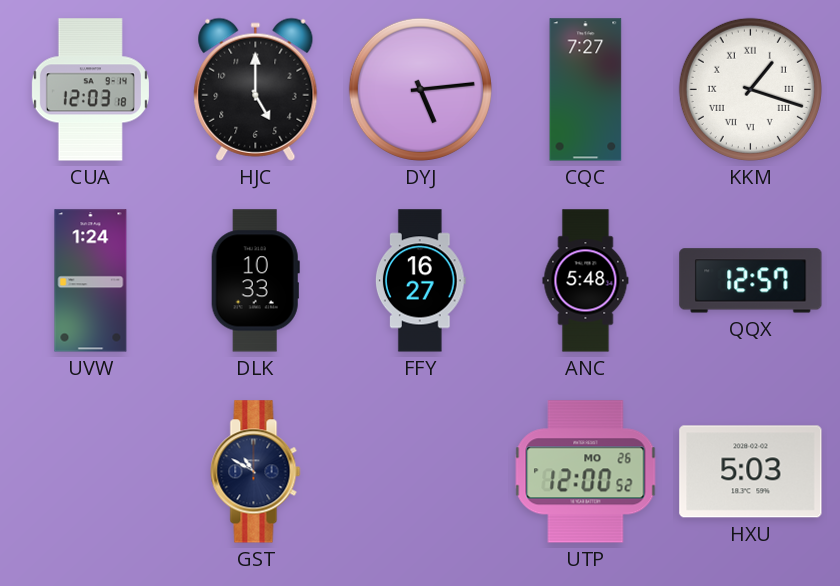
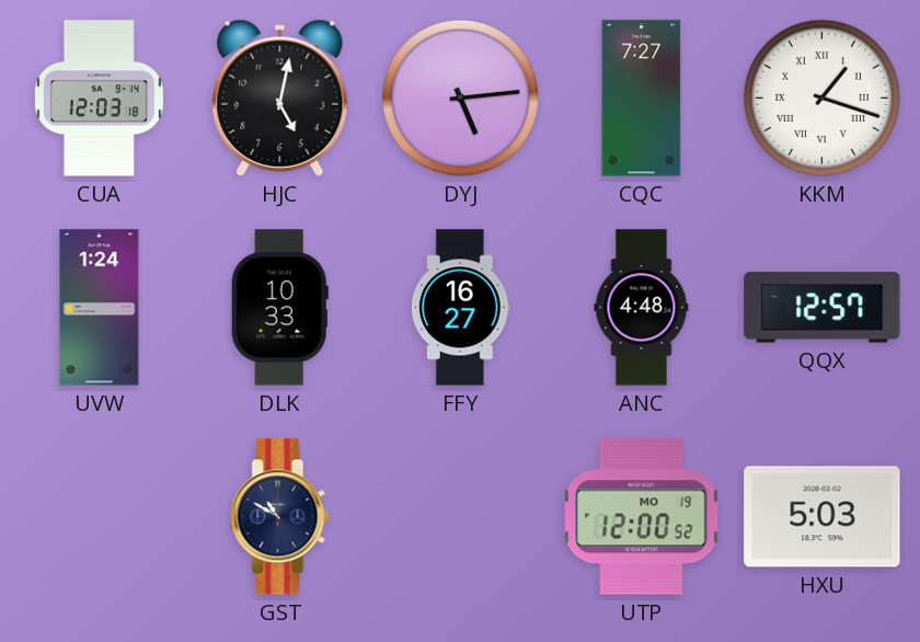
HJC: 5:00 -> 5:02
ANC: 5:48 -> 4:48
UTP date: MO 26 -> MO 19
